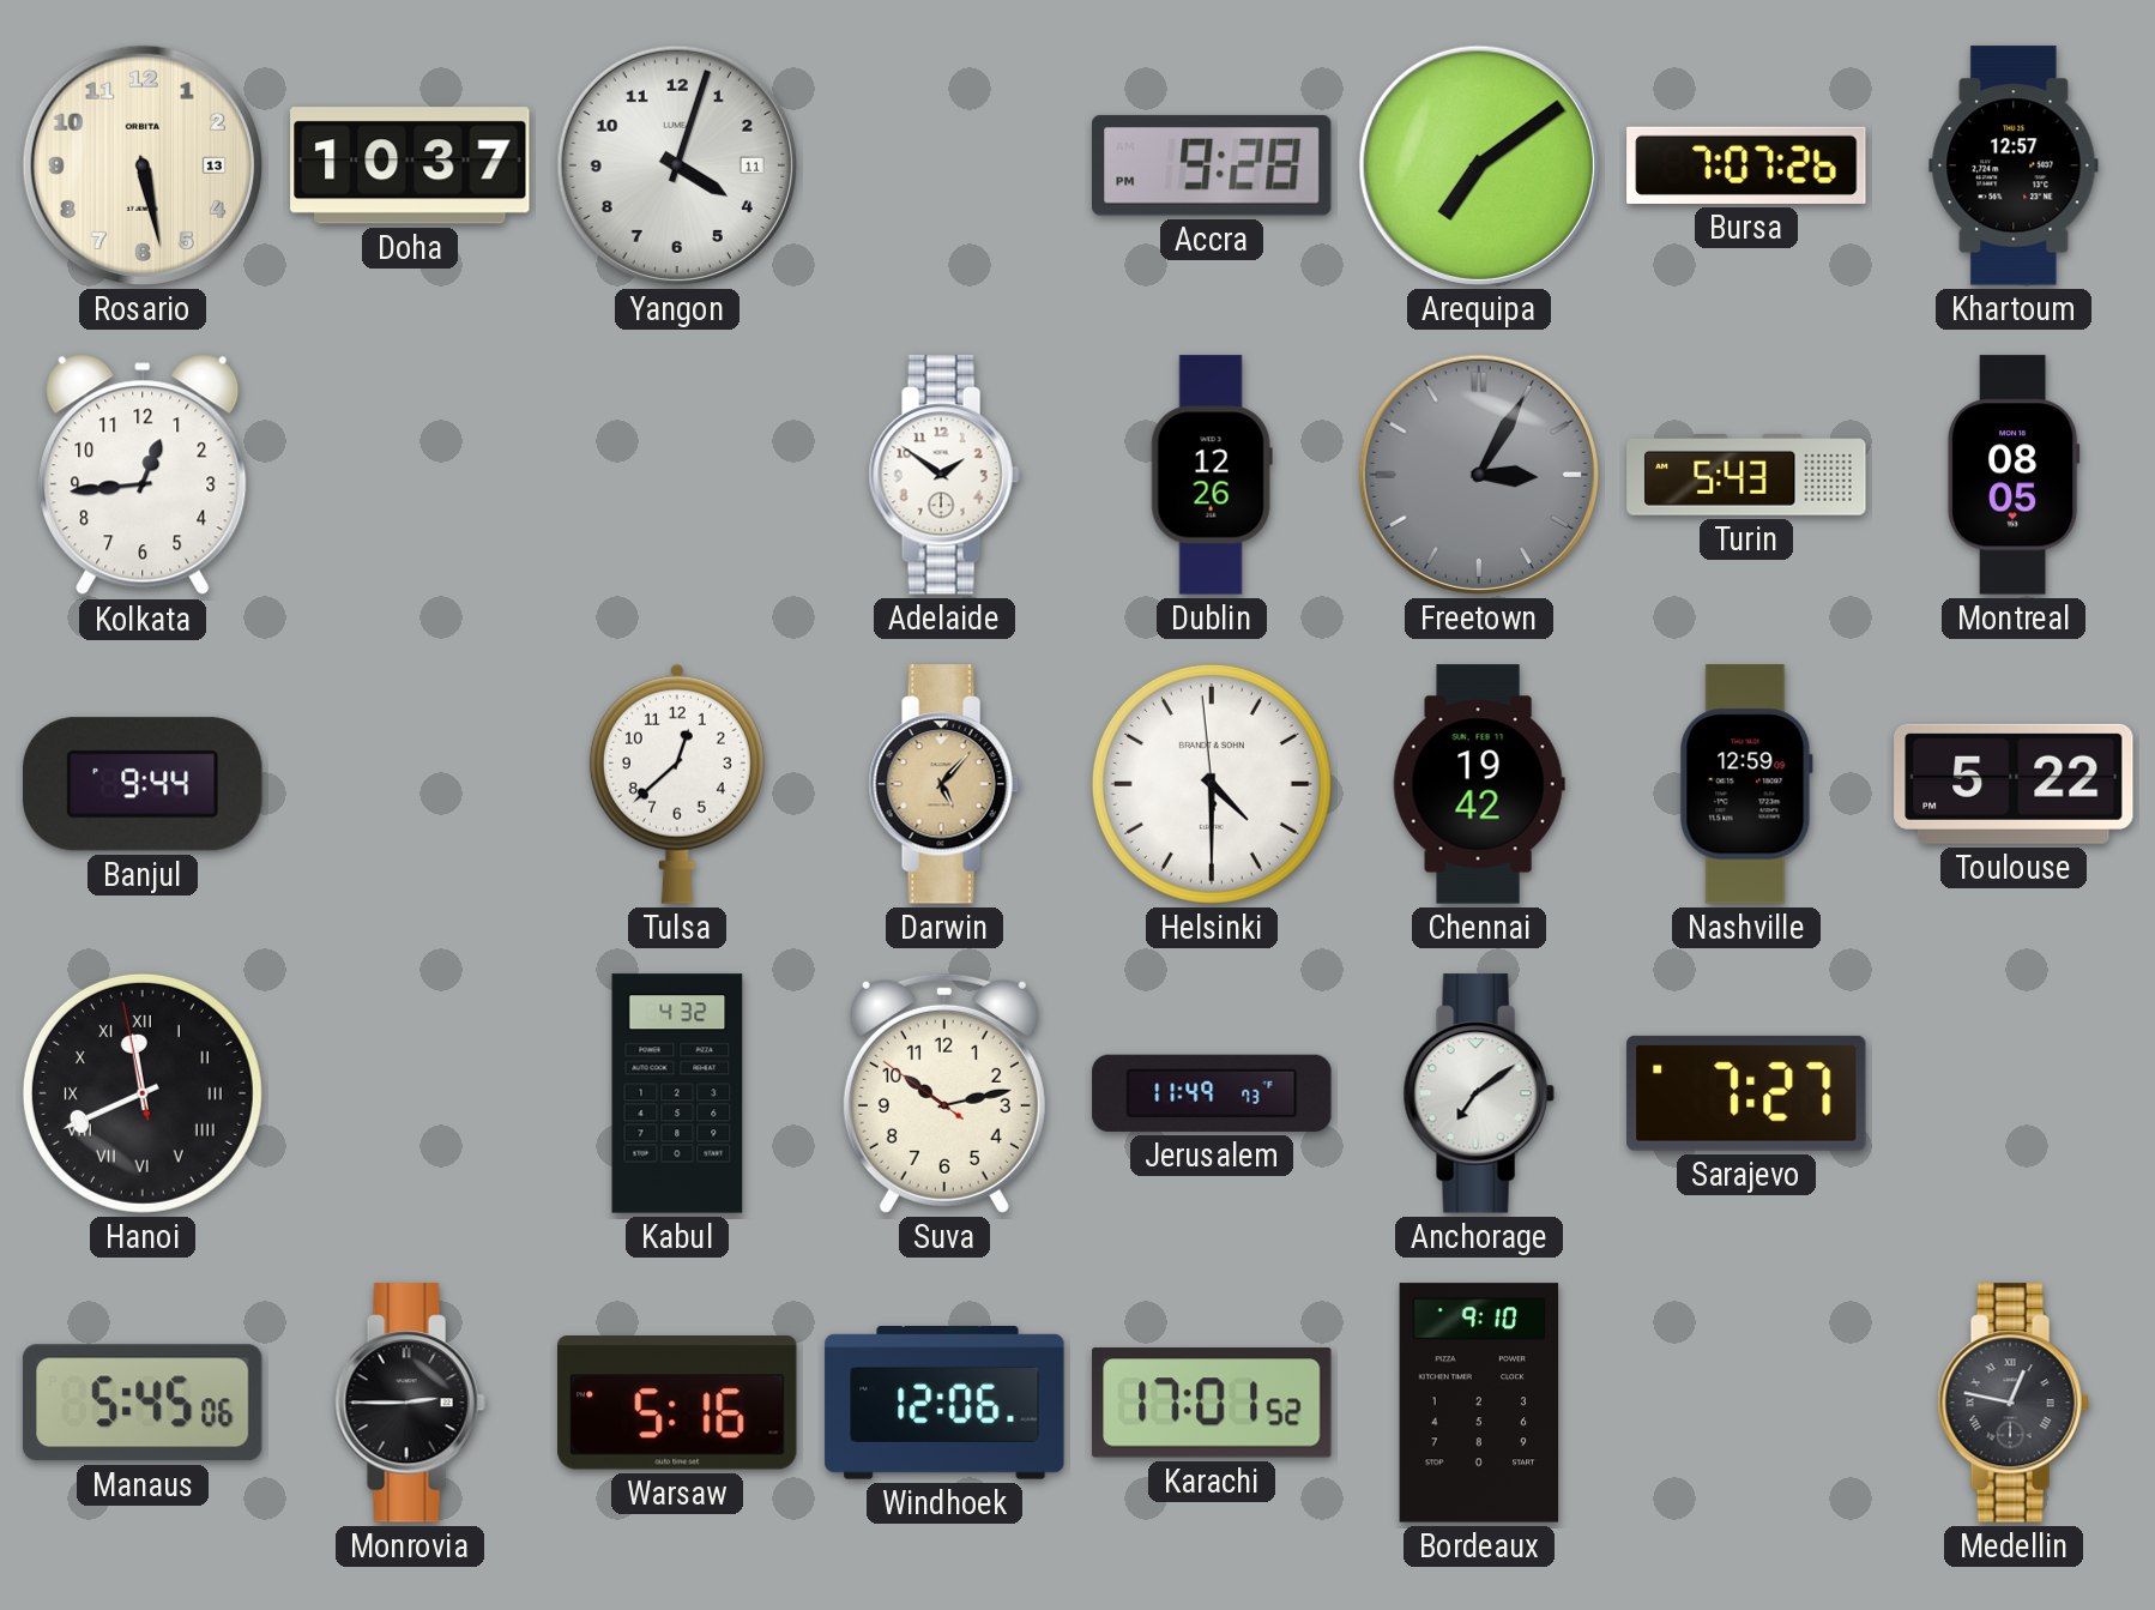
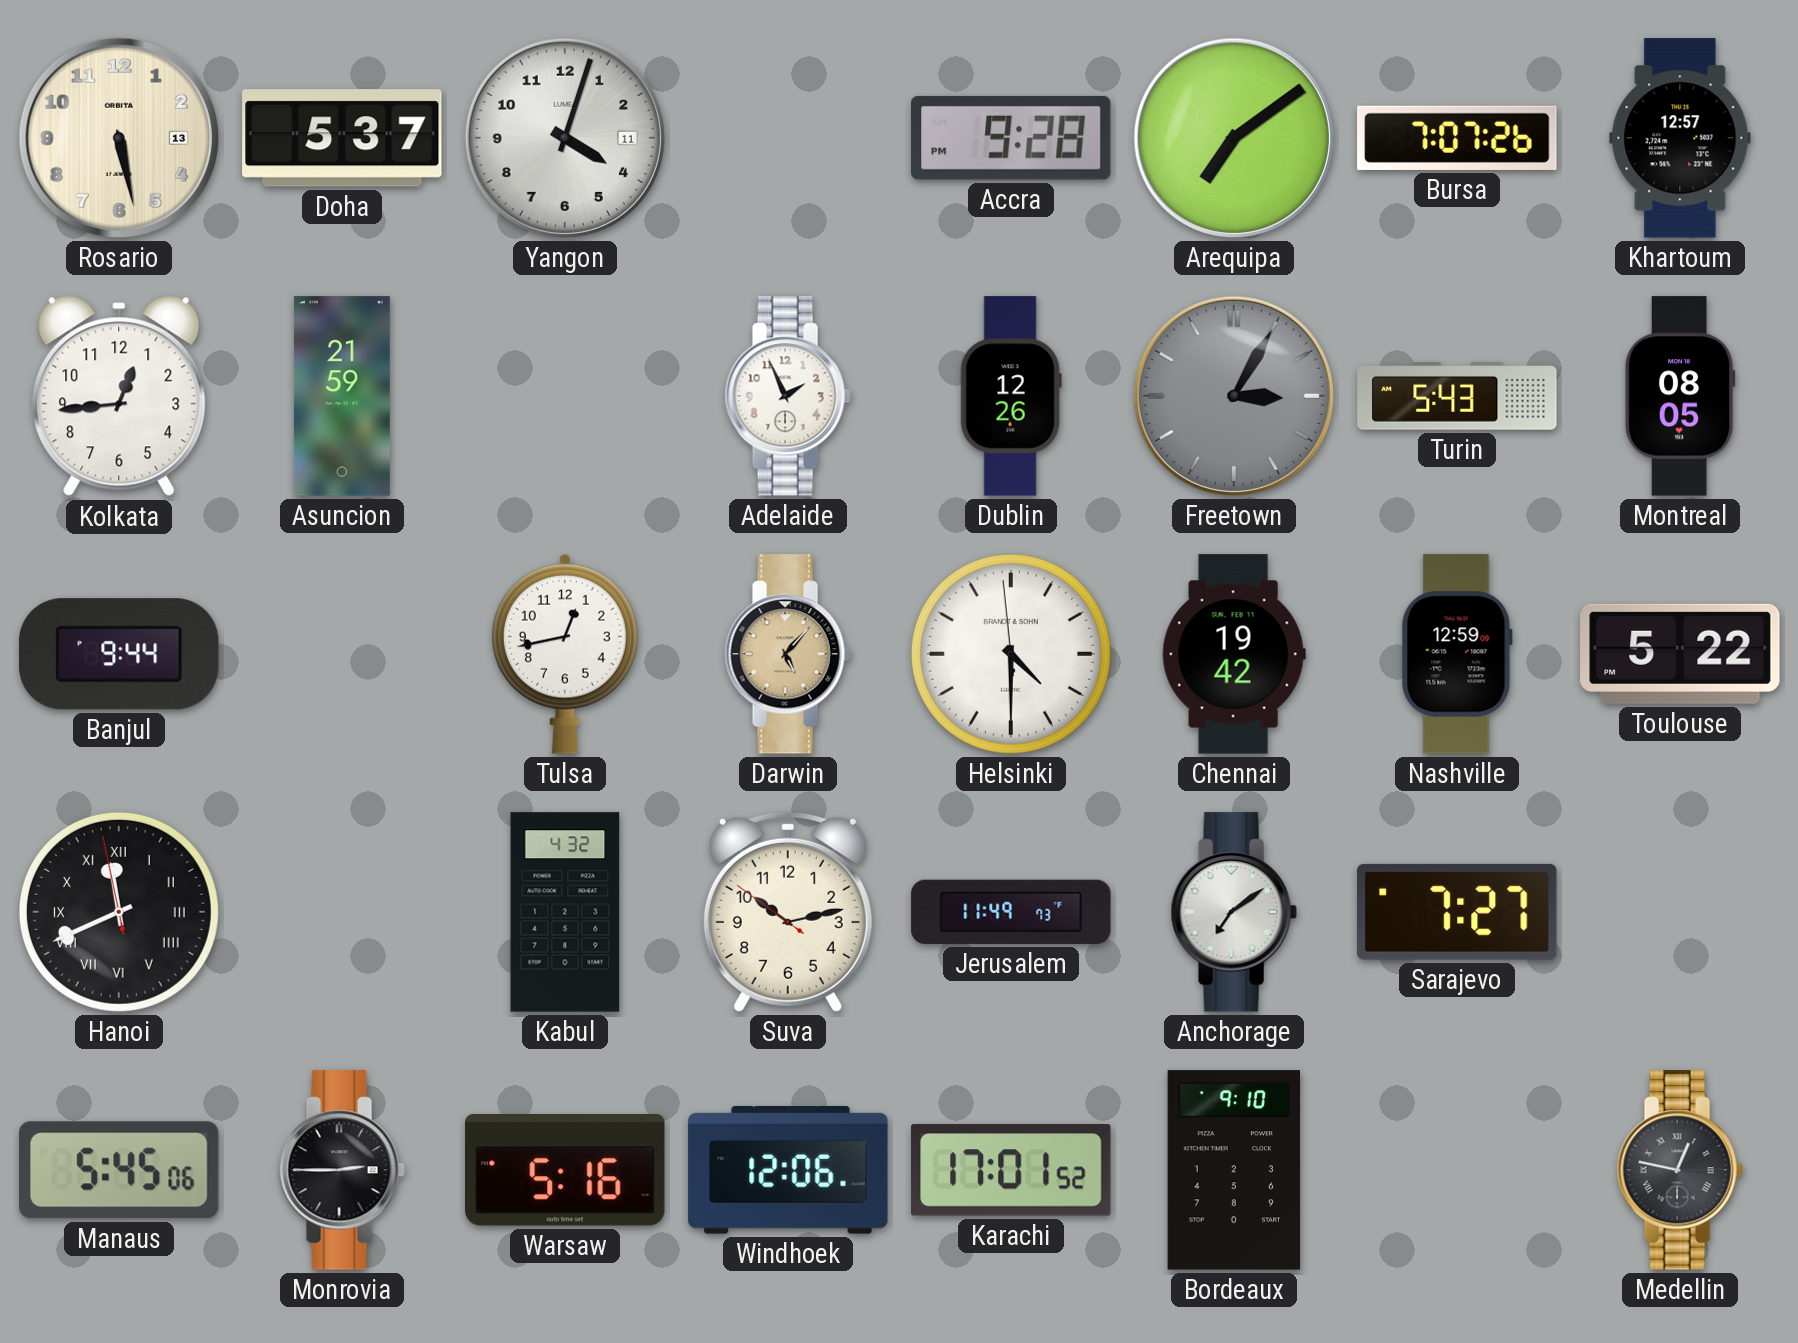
Doha: 10:37 -> 5:37
Asuncion: none -> 21:59
Adelaide: 1:51 -> 1:56
Tulsa: 12:38 -> 12:43
